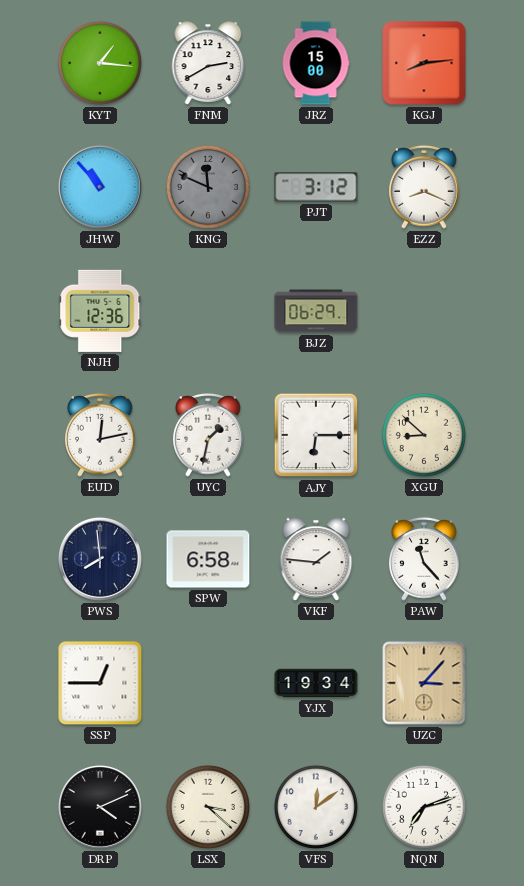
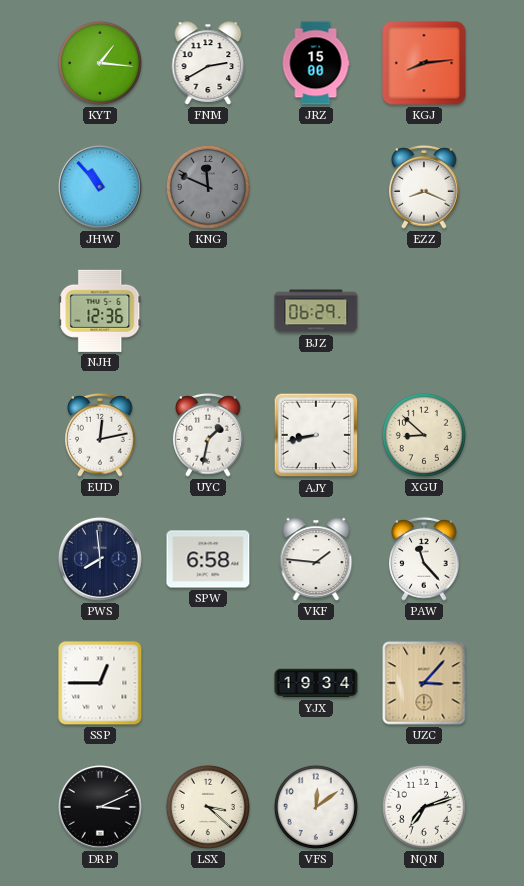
PJT: 3:12 -> none
AJY: 6:15 -> 8:43
DRP: 4:11 -> 3:11
